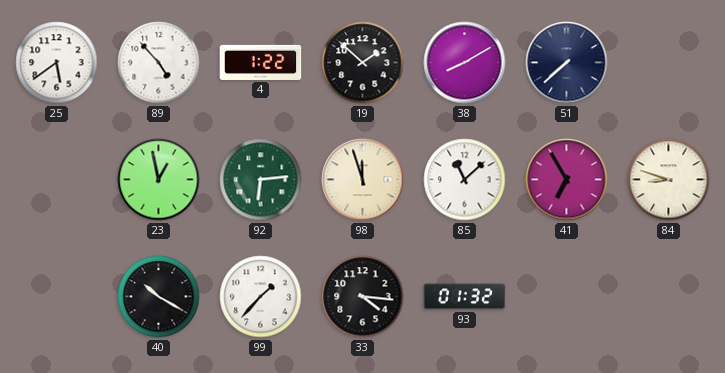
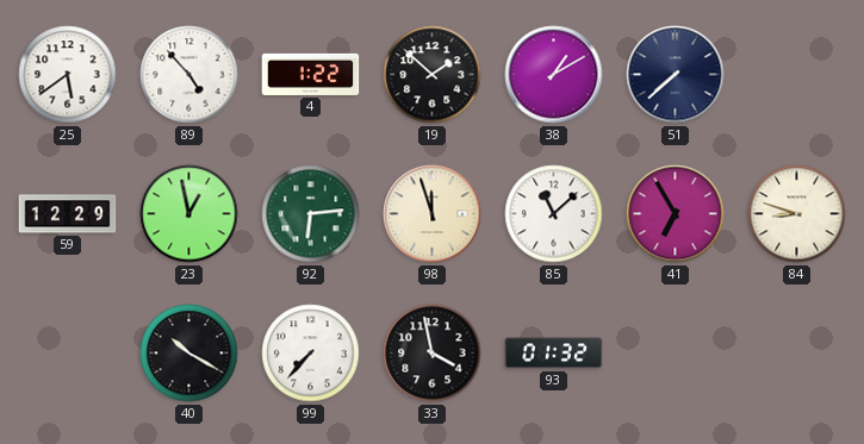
38: 8:10 -> 1:10
59: none -> 12:29
99: 1:37 -> 7:37
33: 4:16 -> 3:58
